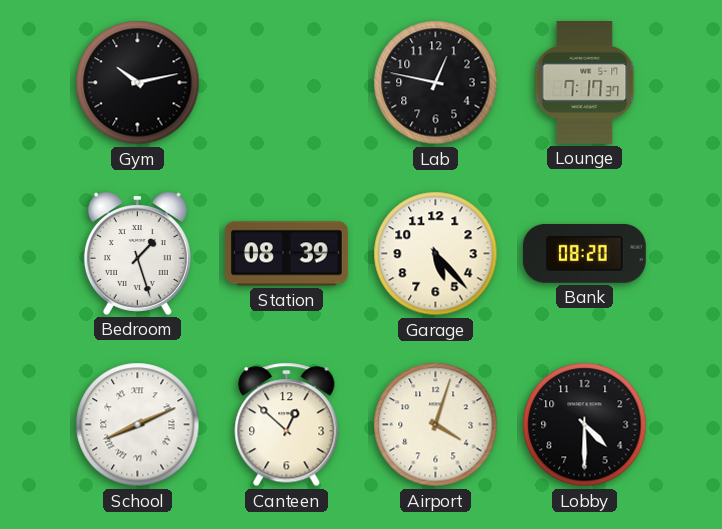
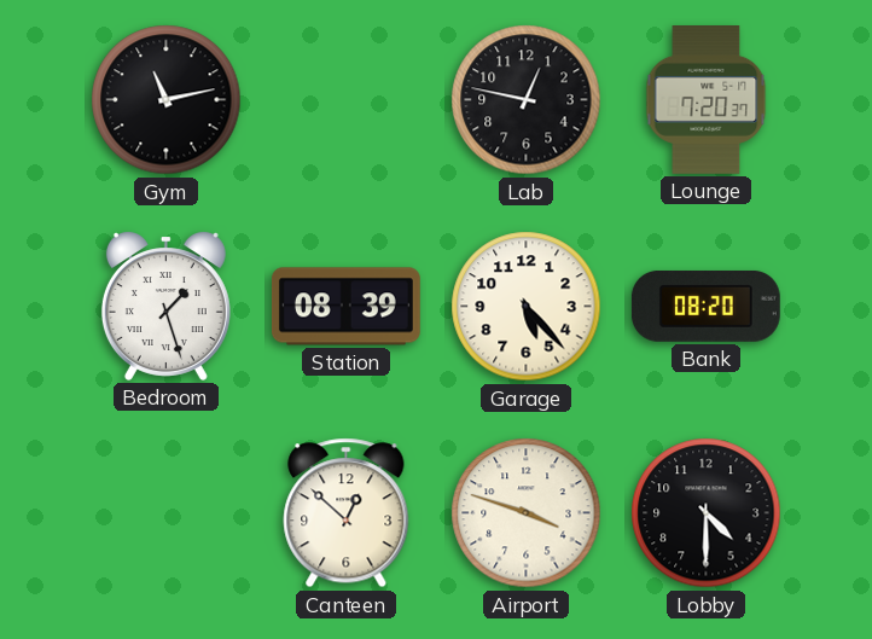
Gym: 10:13 -> 11:13
Lounge: 7:17 -> 7:20
School: 8:11 -> none
Airport: 4:03 -> 3:48
